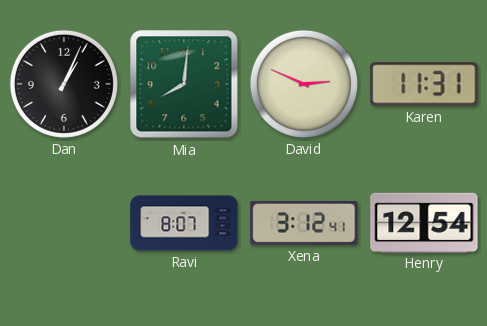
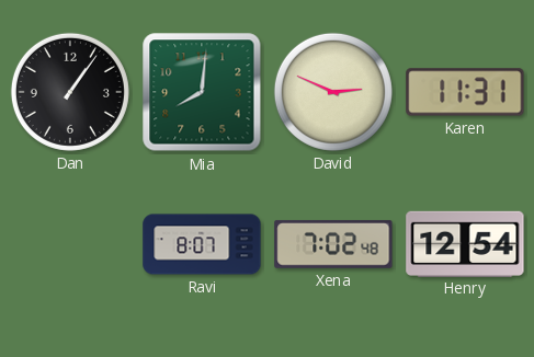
Dan: 1:04 -> 1:06
Xena: 3:12 -> 7:02
